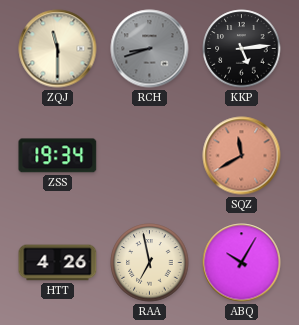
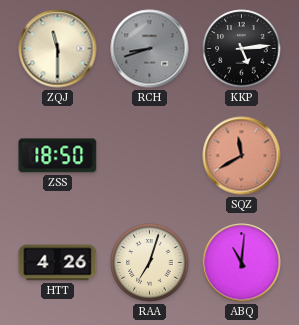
ZSS: 19:34 -> 18:50
RAA: 6:58 -> 7:03
ABQ: 10:05 -> 11:01
